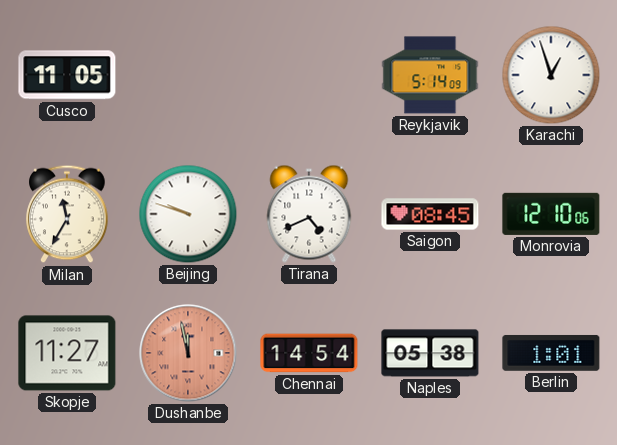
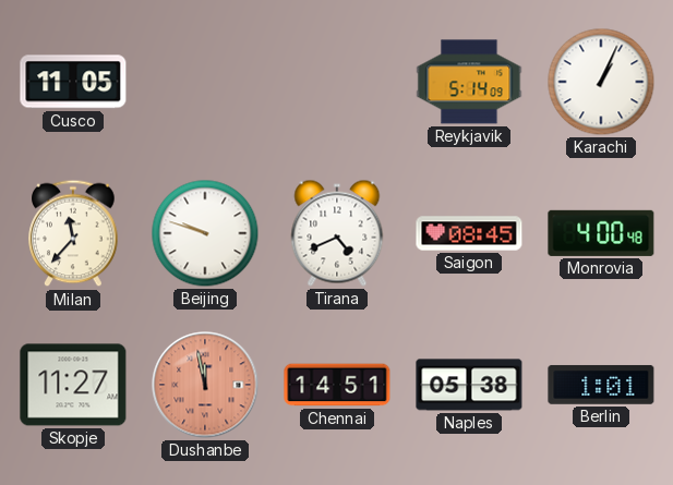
Karachi: 12:57 -> 1:04
Milan: 11:35 -> 11:37
Monrovia: 12:10 -> 4:00
Chennai: 14:54 -> 14:51
